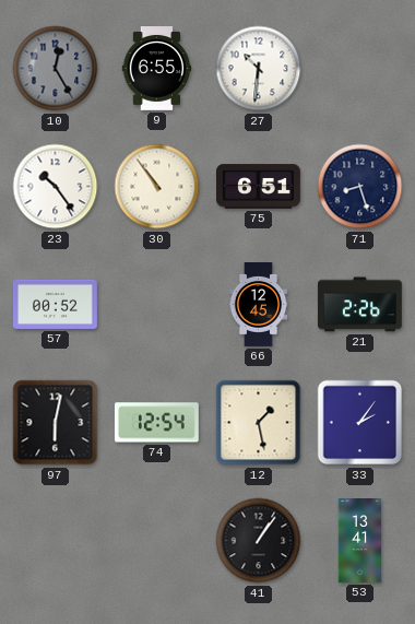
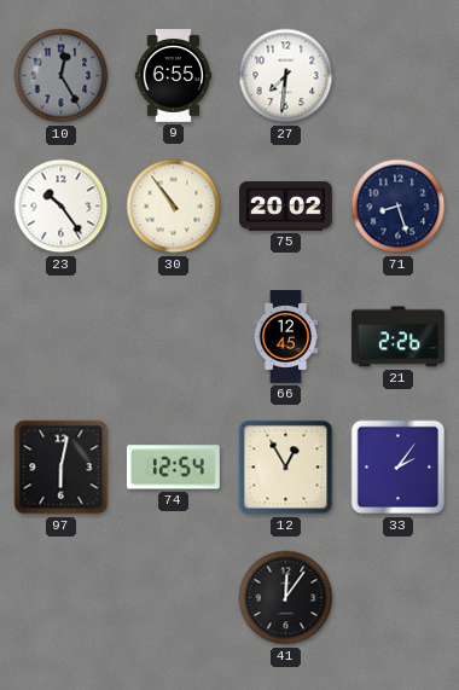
27: 10:31 -> 7:31
75: 6:51 -> 20:02
57: 00:52 -> none
12: 1:28 -> 12:55
41: 1:06 -> 12:06
53: 13:41 -> none
